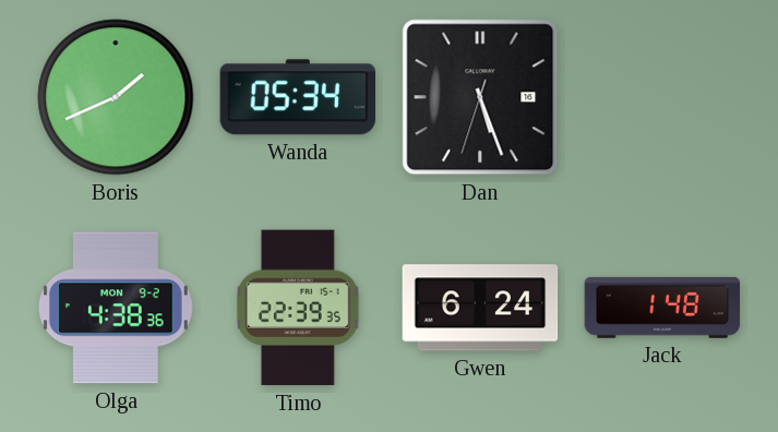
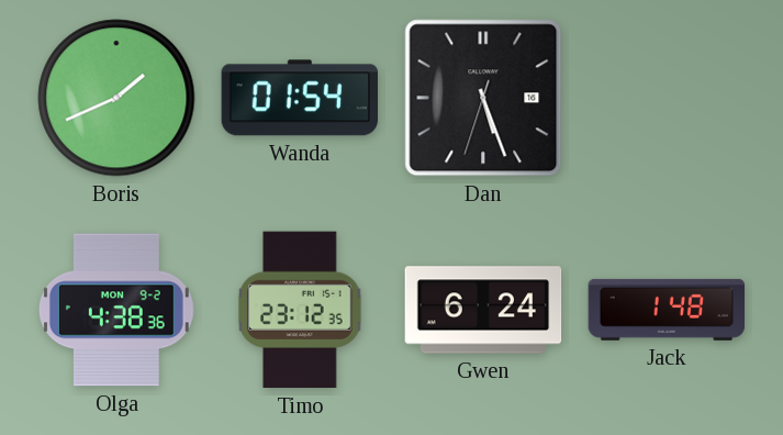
Wanda: 05:34 -> 01:54
Timo: 22:39 -> 23:12
